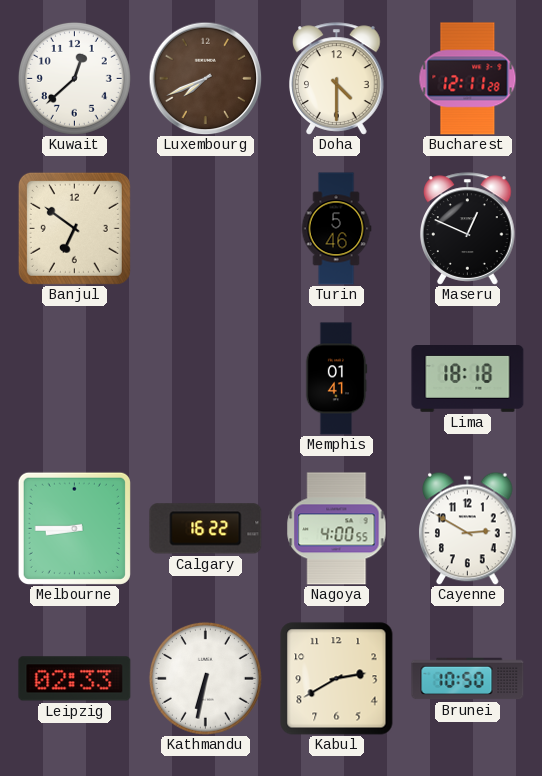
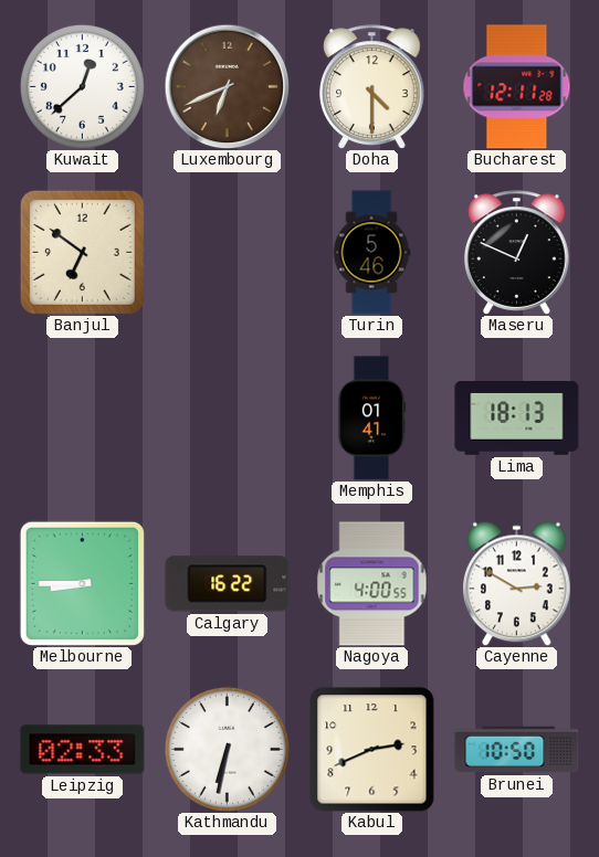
Luxembourg: 7:41 -> 6:41
Lima: 18:18 -> 18:13
Kabul: 2:40 -> 2:41
